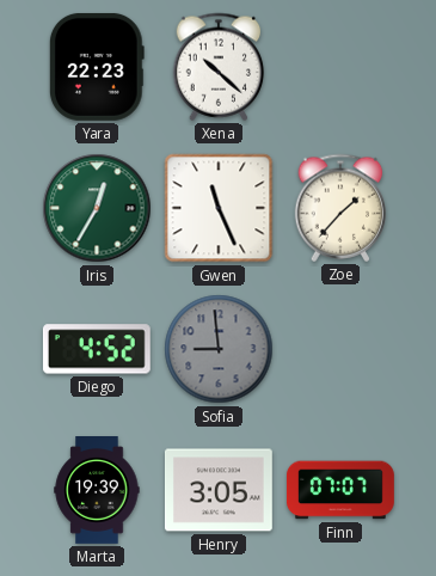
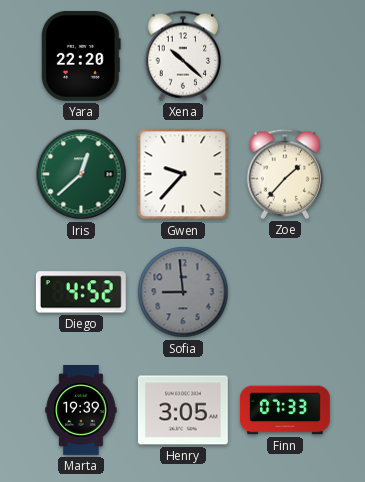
Yara: 22:23 -> 22:20
Iris: 12:35 -> 12:38
Gwen: 11:26 -> 9:37
Finn: 07:07 -> 07:33
